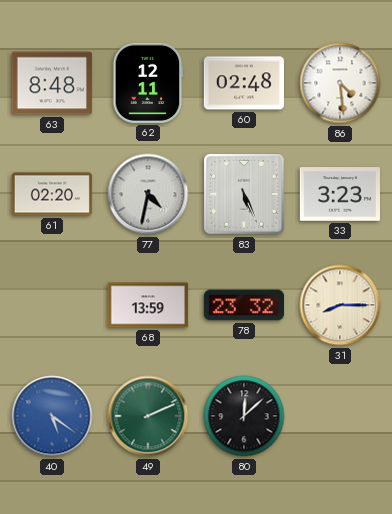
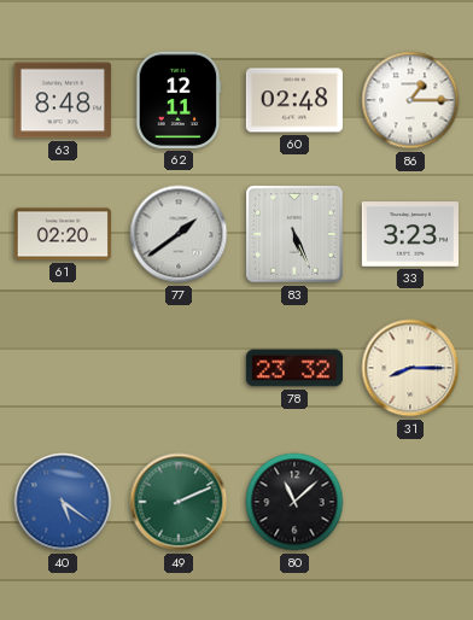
86: 4:29 -> 1:15
77: 4:32 -> 1:39
68: 13:59 -> none
80: 12:08 -> 11:08
